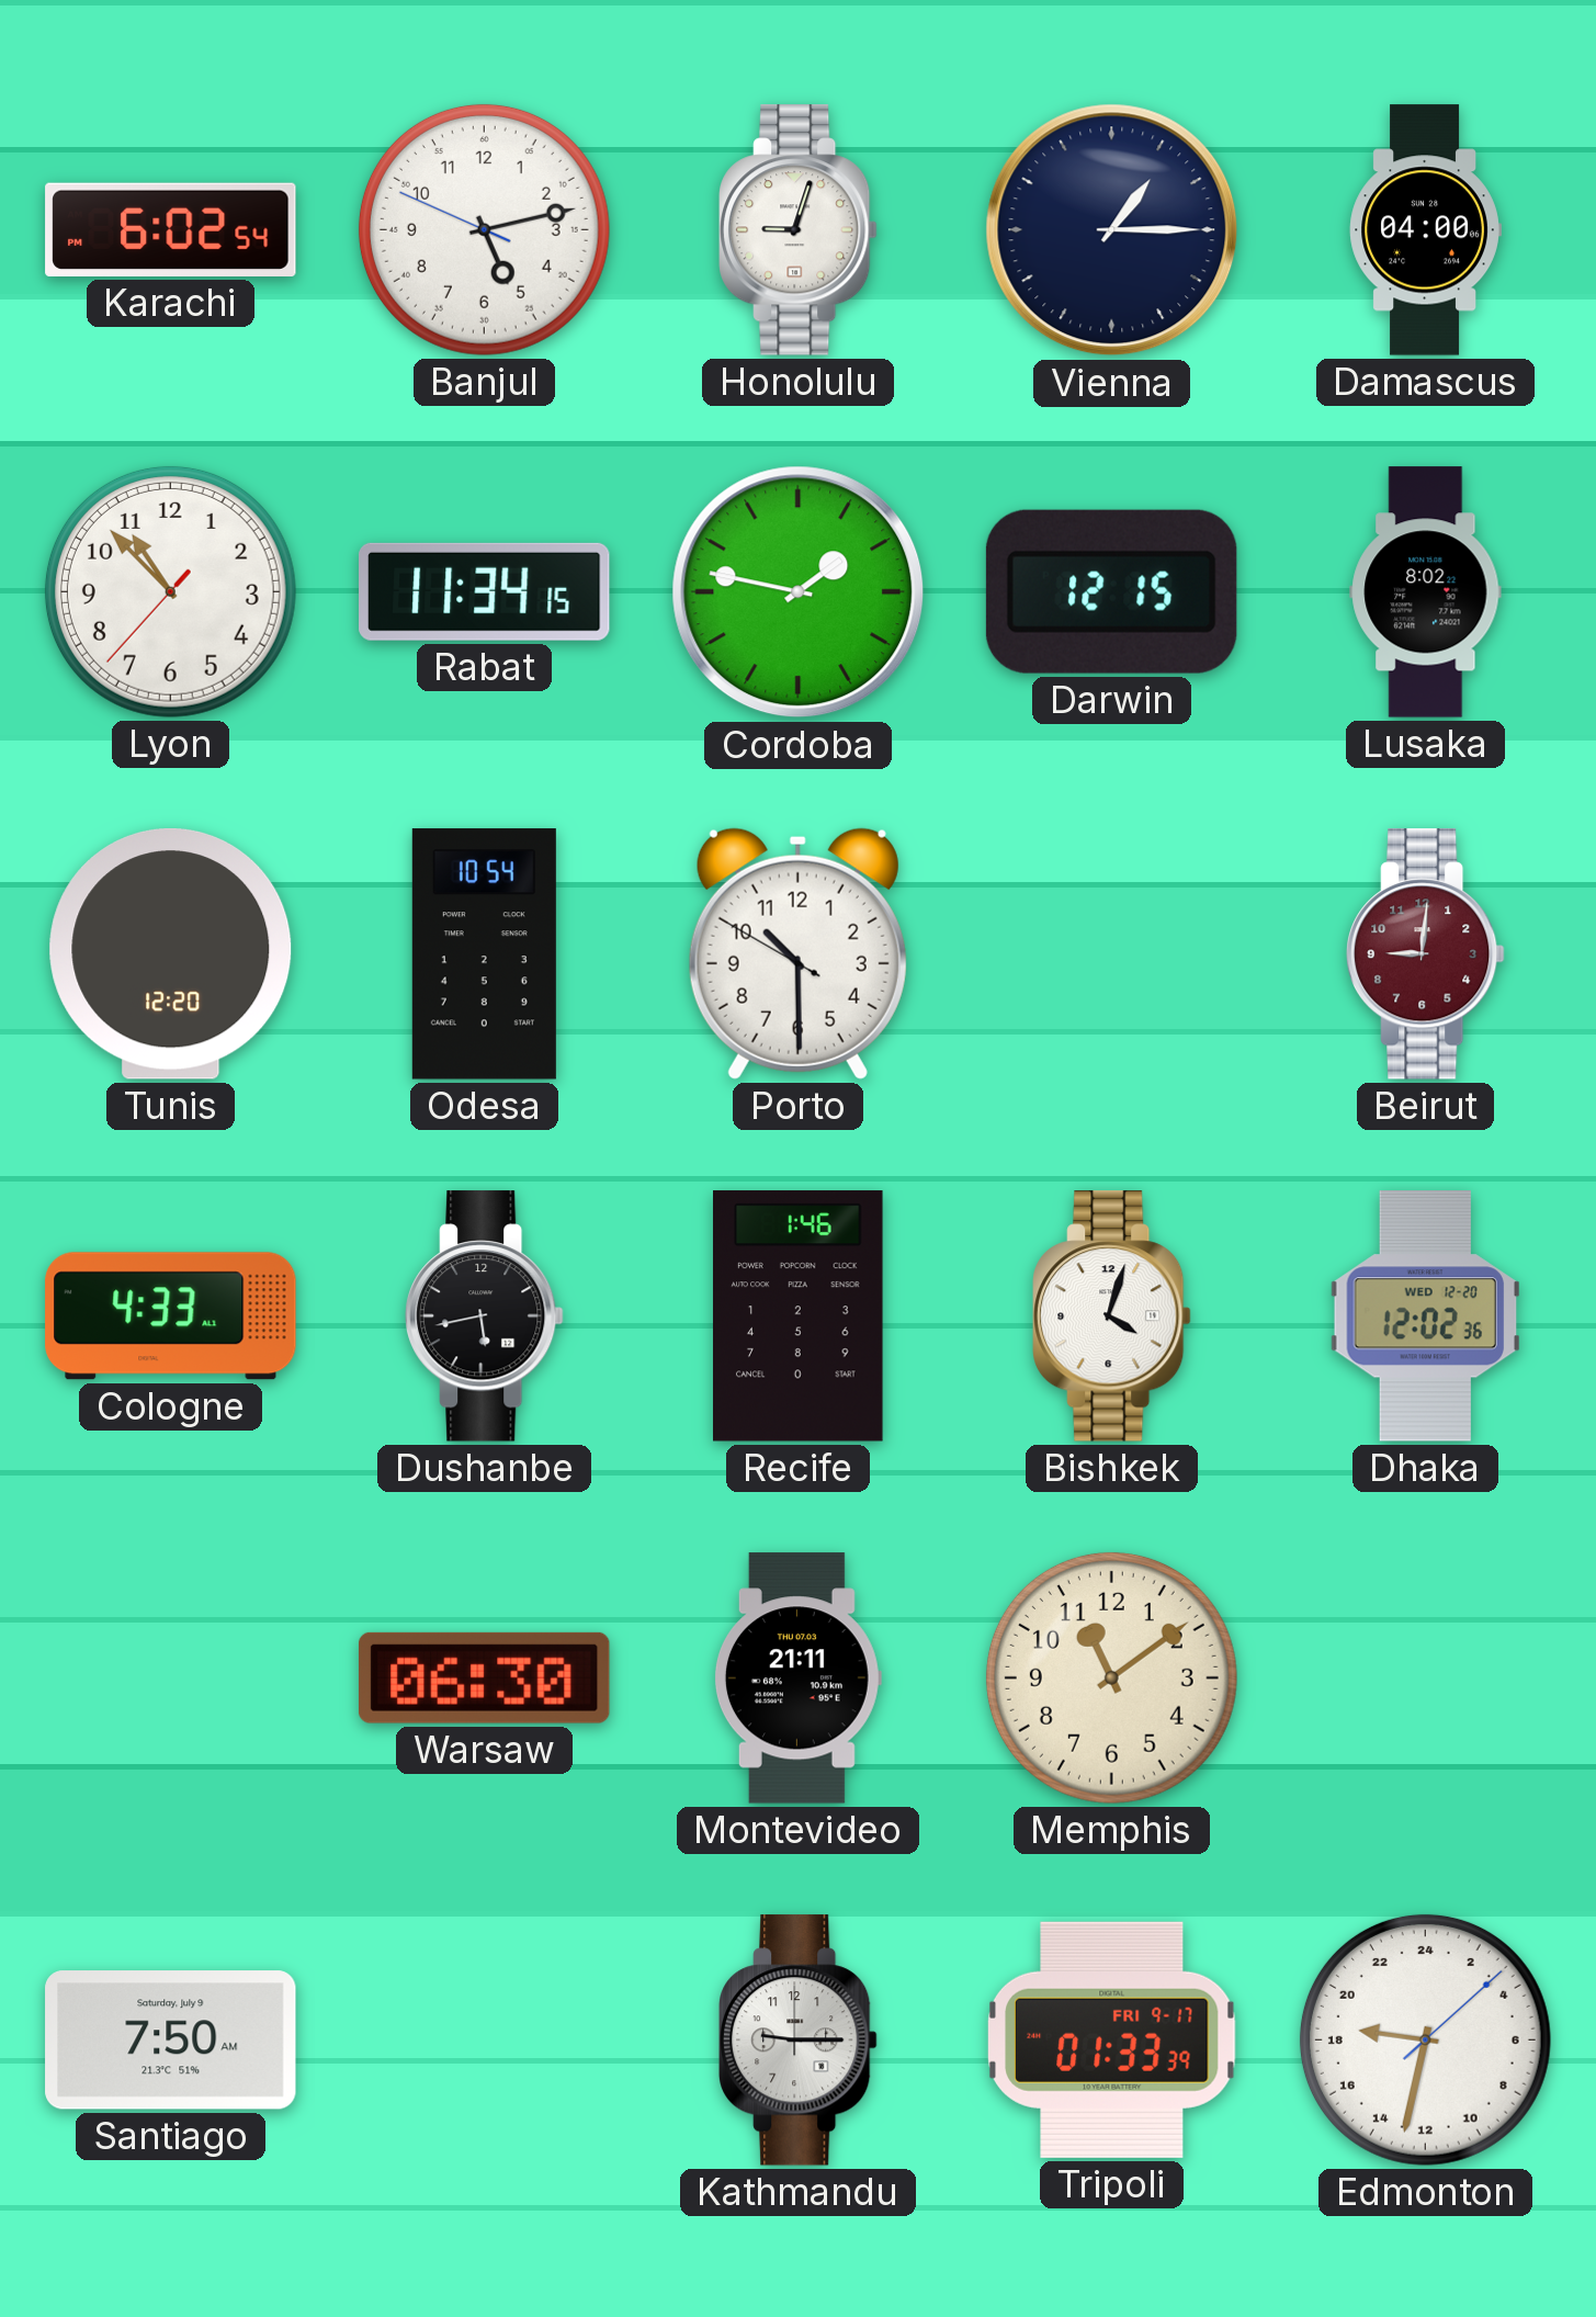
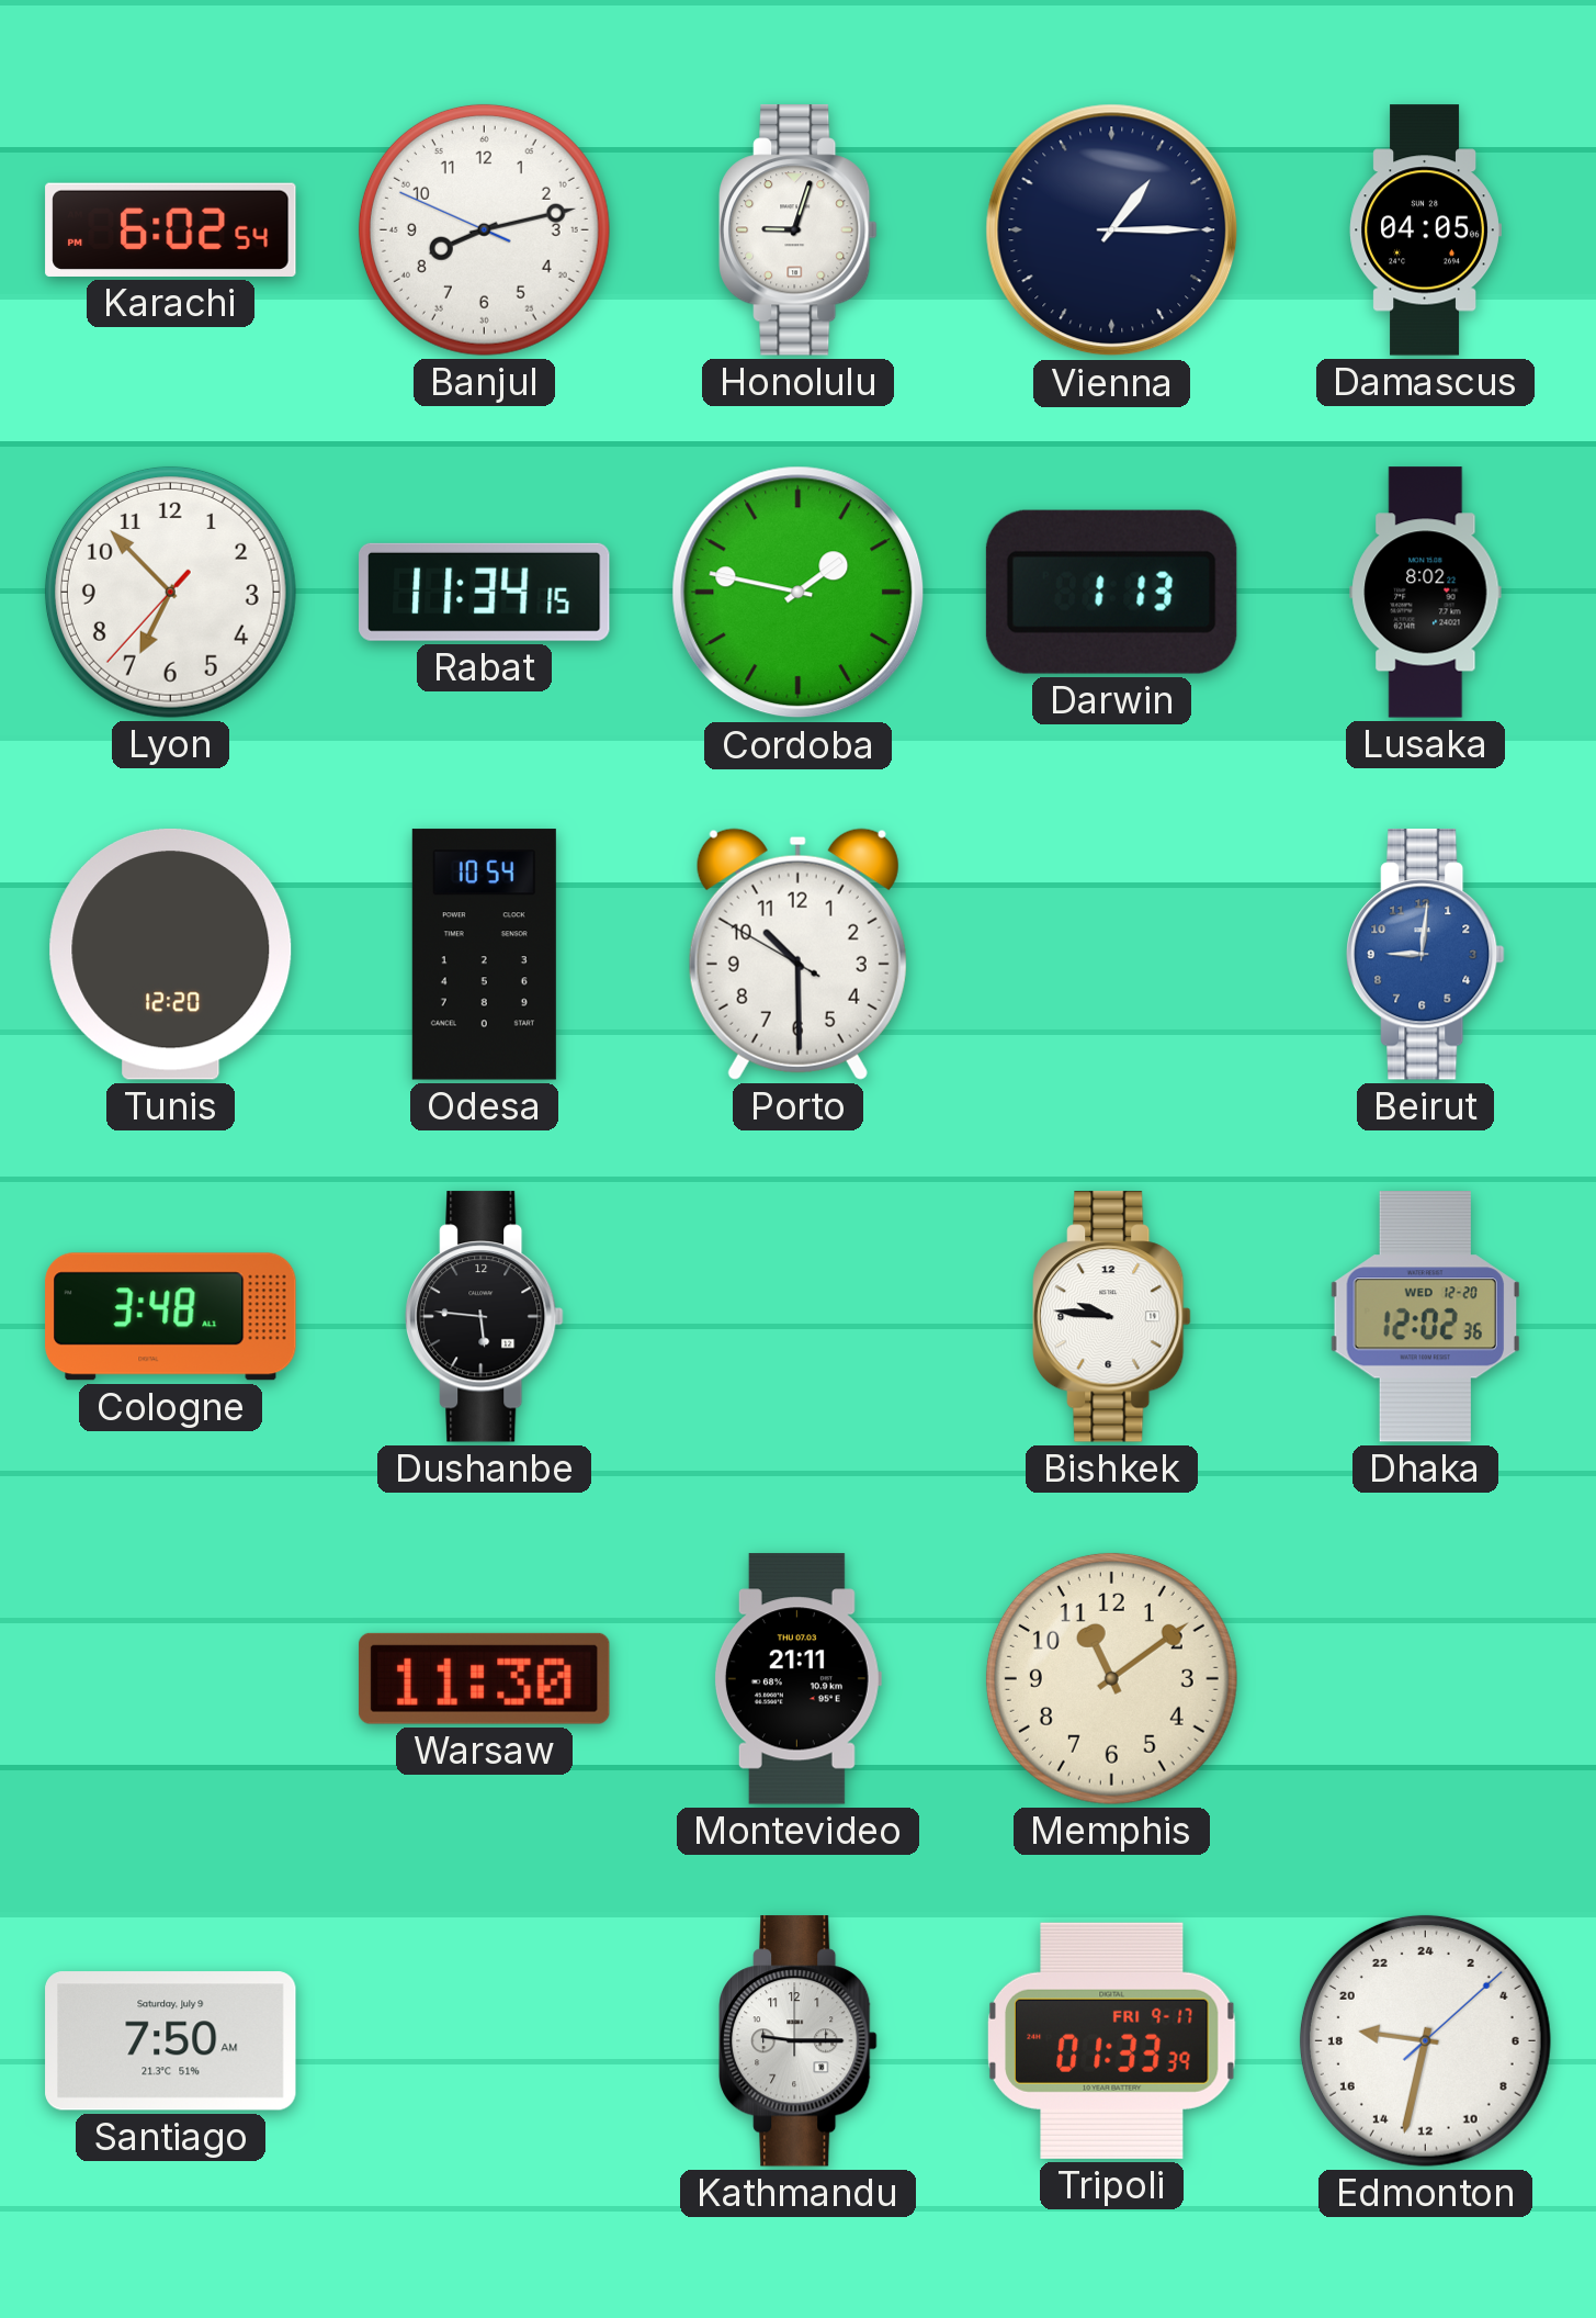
Banjul: 5:12 -> 8:12
Damascus: 04:00 -> 04:05
Lyon: 10:52 -> 6:52
Darwin: 12:15 -> 1:13
Beirut dial: burgundy -> blue
Cologne: 4:33 -> 3:48
Dushanbe: 5:43 -> 5:46
Recife: 1:46 -> none
Bishkek: 4:03 -> 9:46
Warsaw: 06:30 -> 11:30
